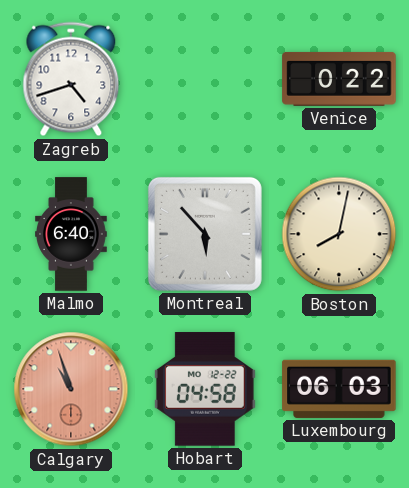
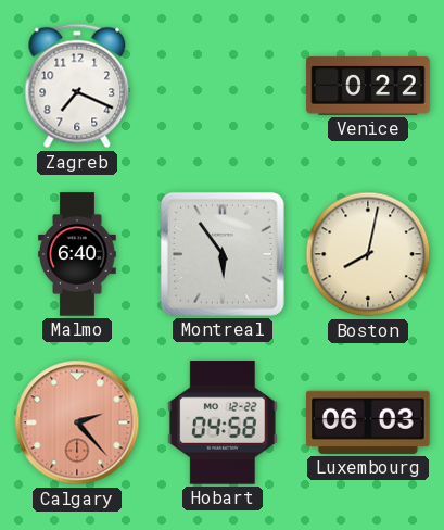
Zagreb: 4:42 -> 7:19
Montreal: 5:53 -> 5:54
Calgary: 10:57 -> 2:23
